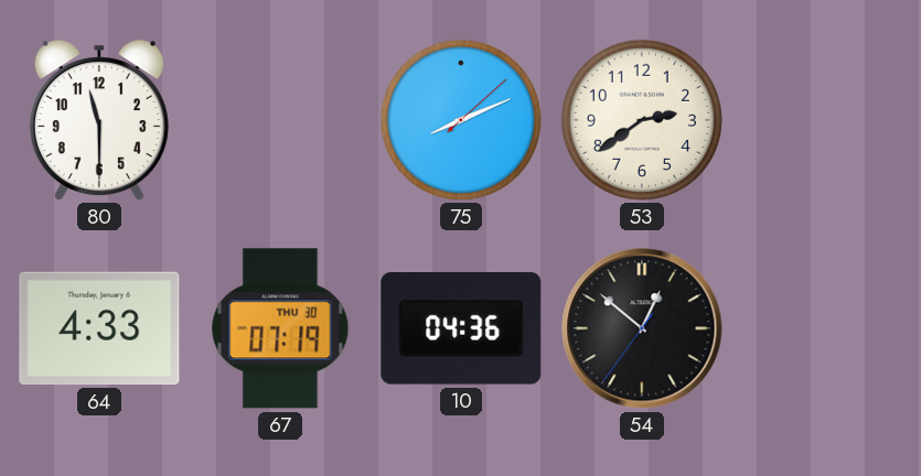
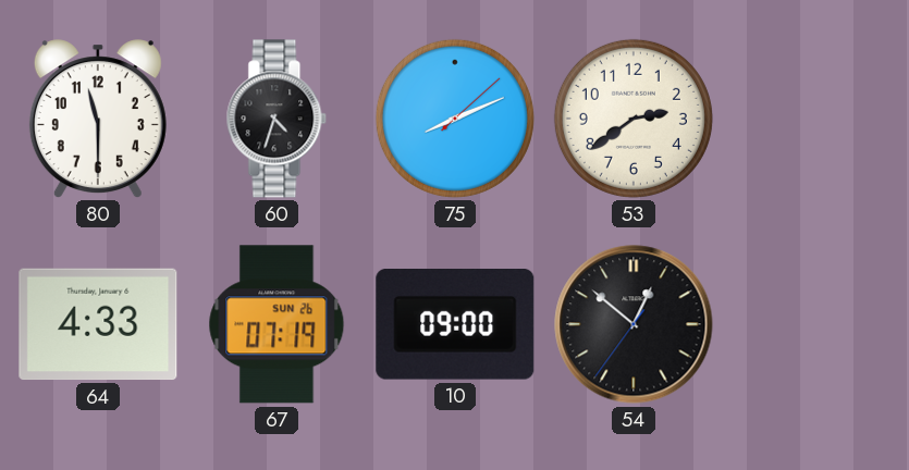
60: none -> 4:33
67 date: THU 30 -> SUN 26
10: 04:36 -> 09:00
